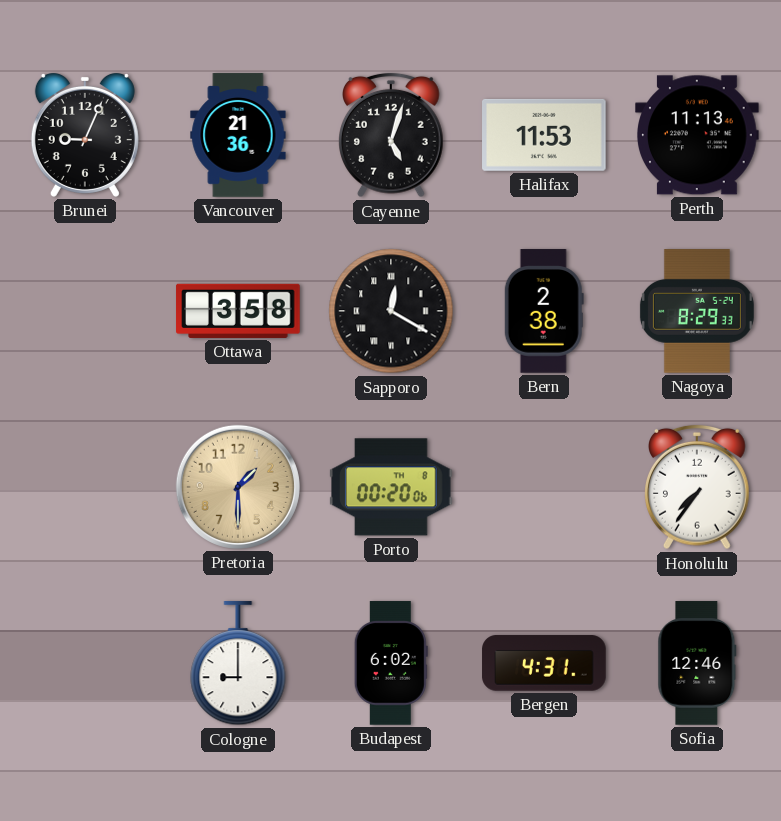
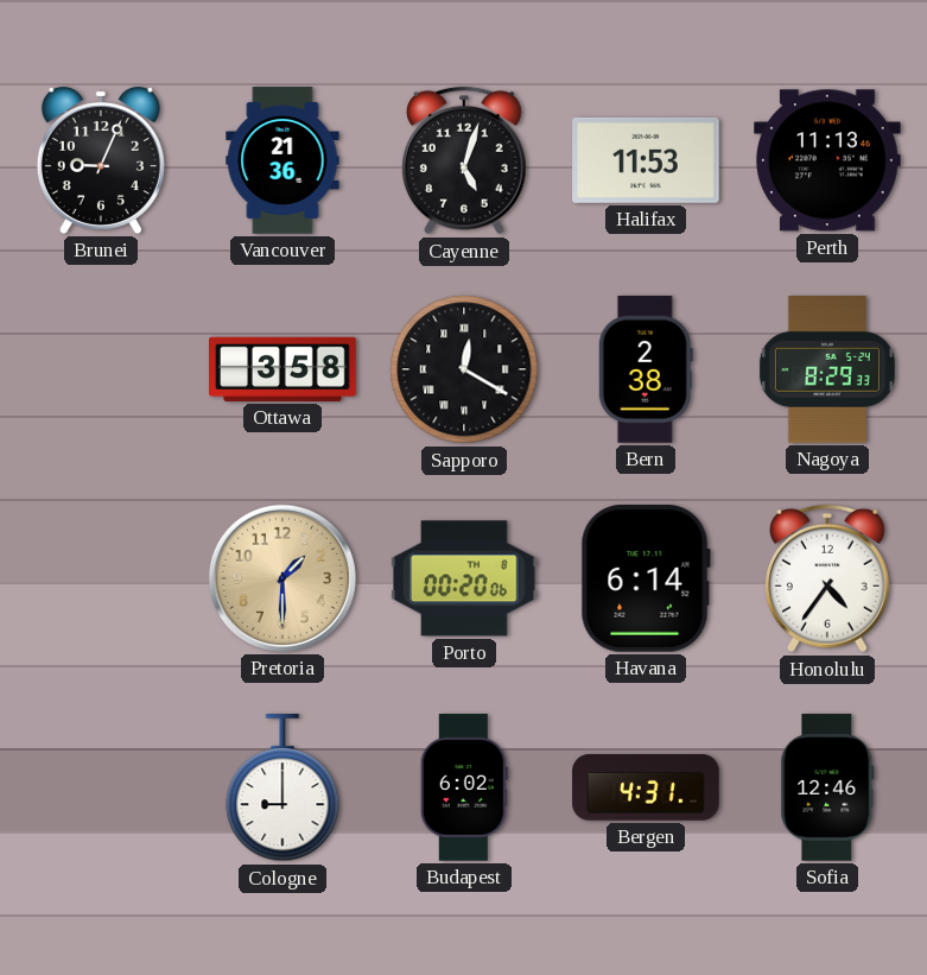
Havana: none -> 6:14
Honolulu: 7:36 -> 4:36
